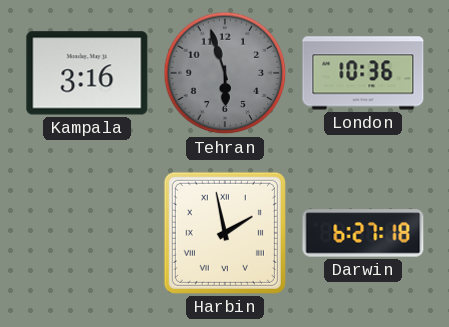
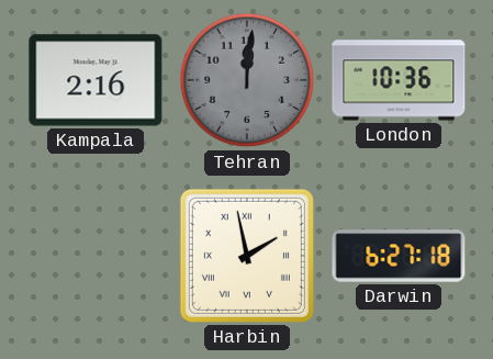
Kampala: 3:16 -> 2:16
Tehran: 5:57 -> 12:01
